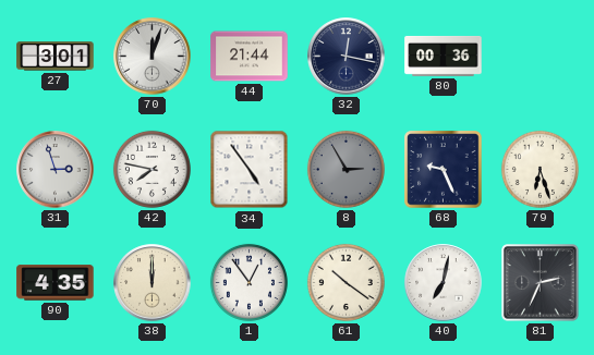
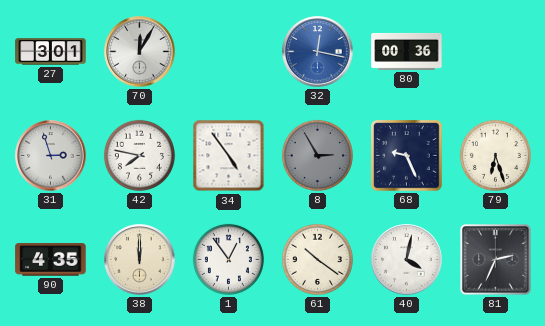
70: 12:03 -> 12:05
44: 21:44 -> none
32 dial: navy -> blue
40: 7:02 -> 4:02
